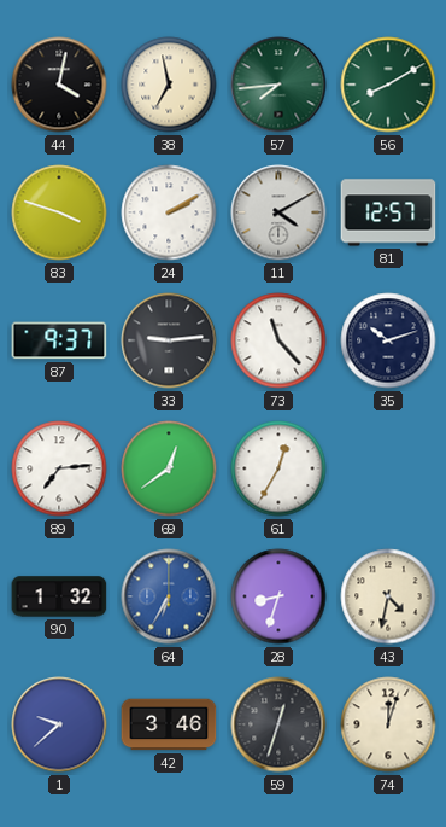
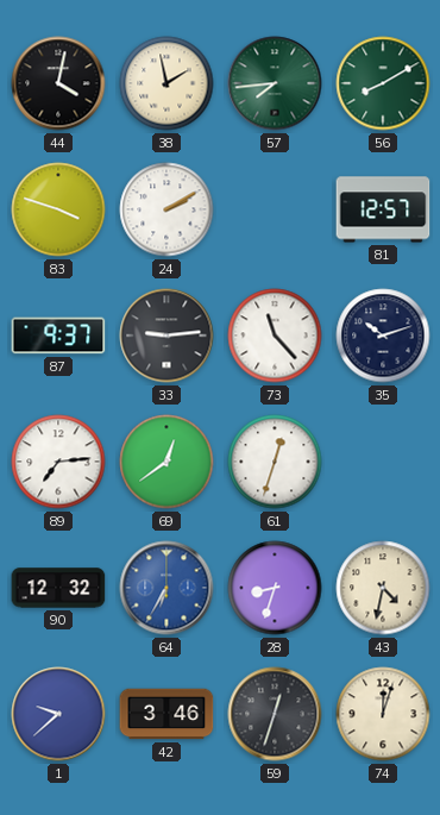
38: 6:58 -> 1:58
11: 4:10 -> none
61: 12:35 -> 12:33
90: 1:32 -> 12:32
